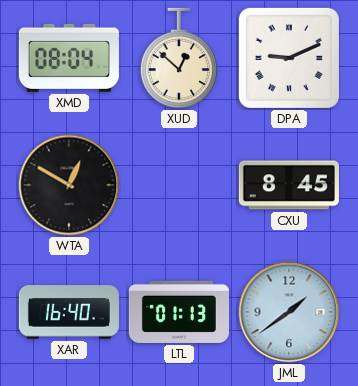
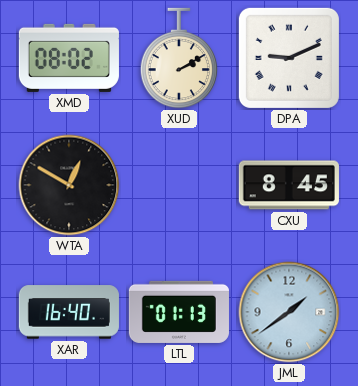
XMD: 08:04 -> 08:02
XUD: 12:52 -> 2:10
